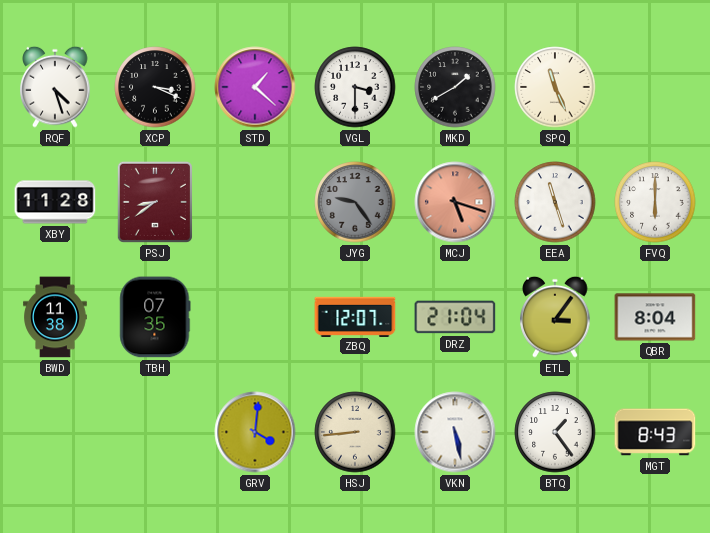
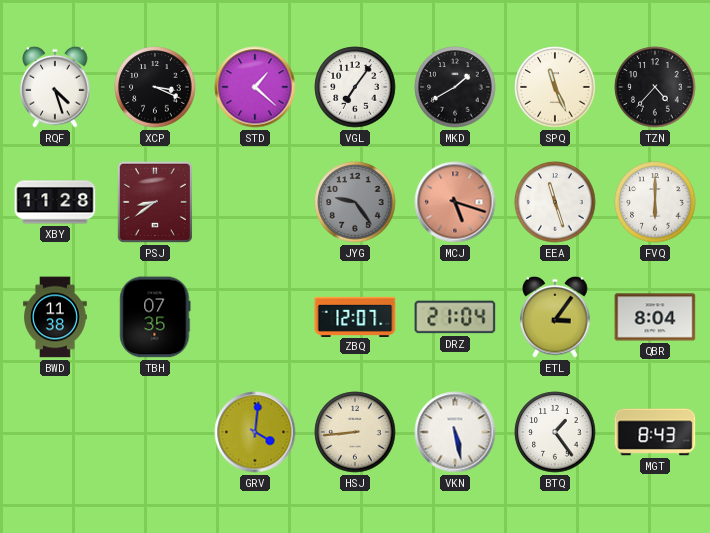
VGL: 3:30 -> 7:06
TZN: none -> 4:37
